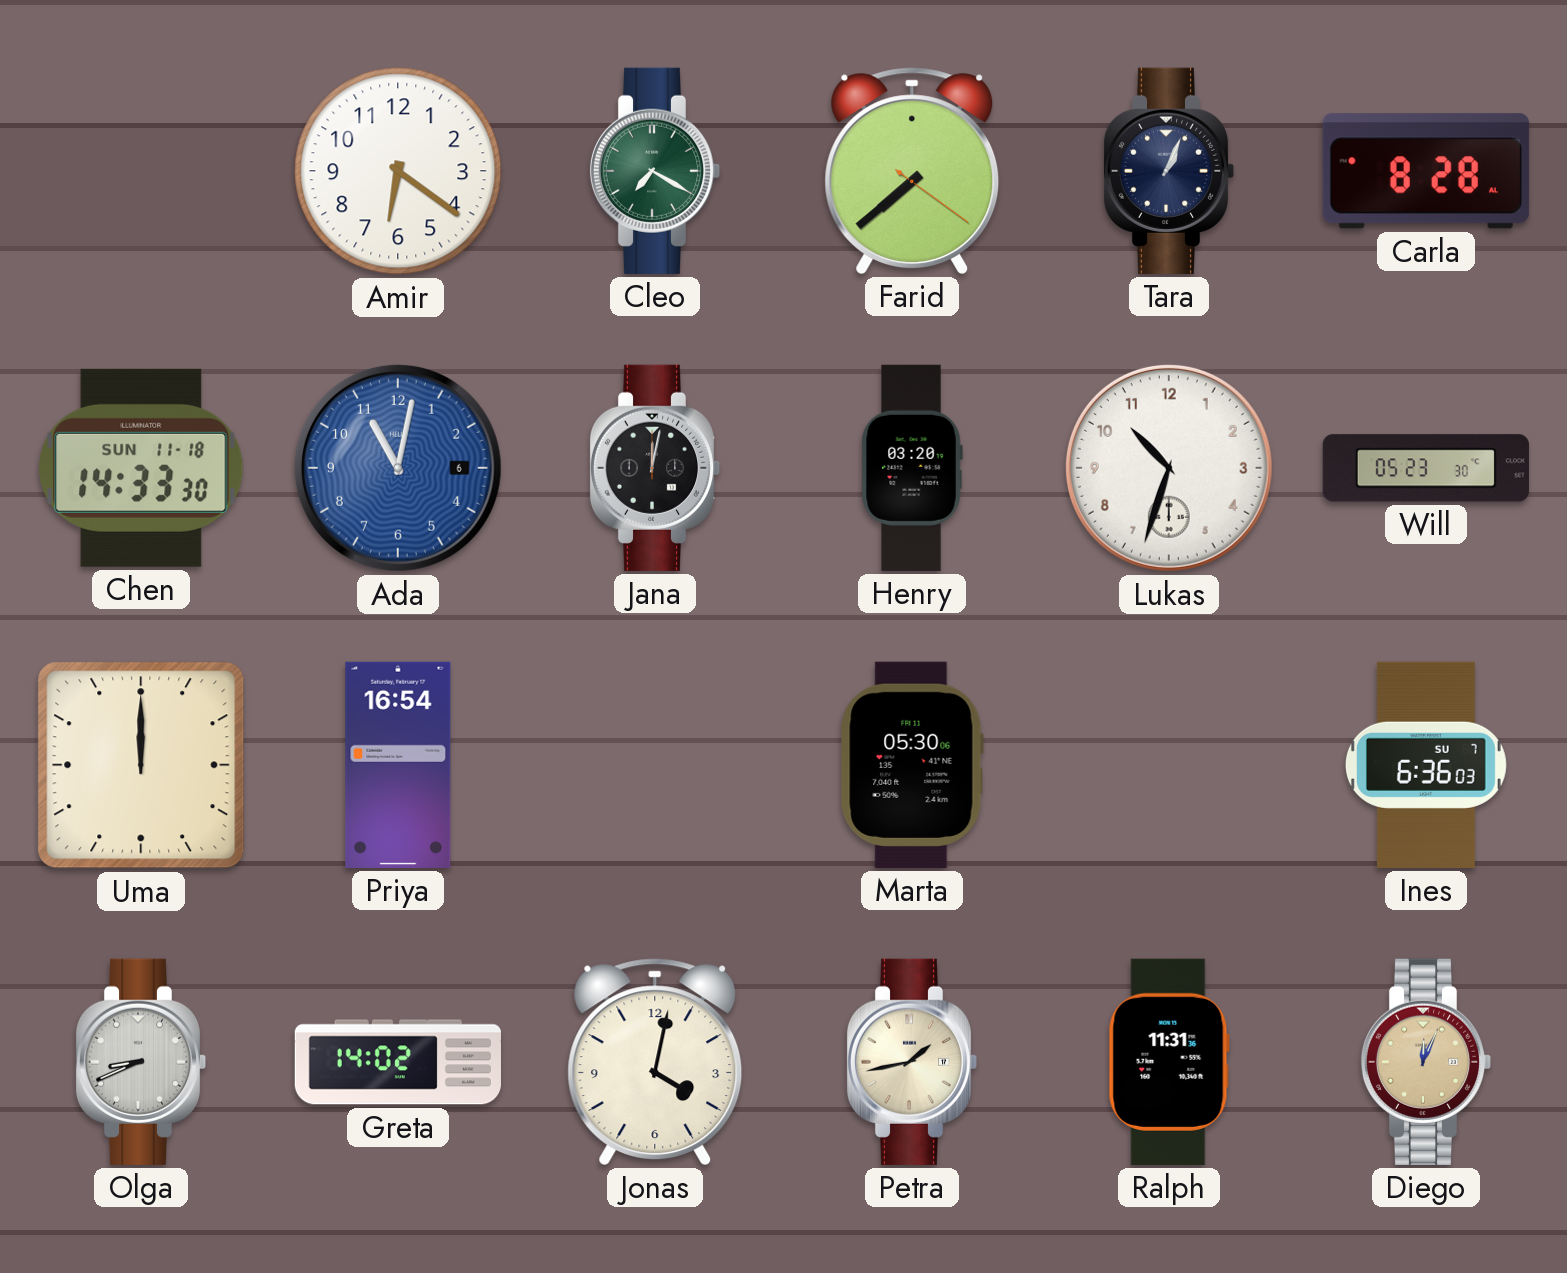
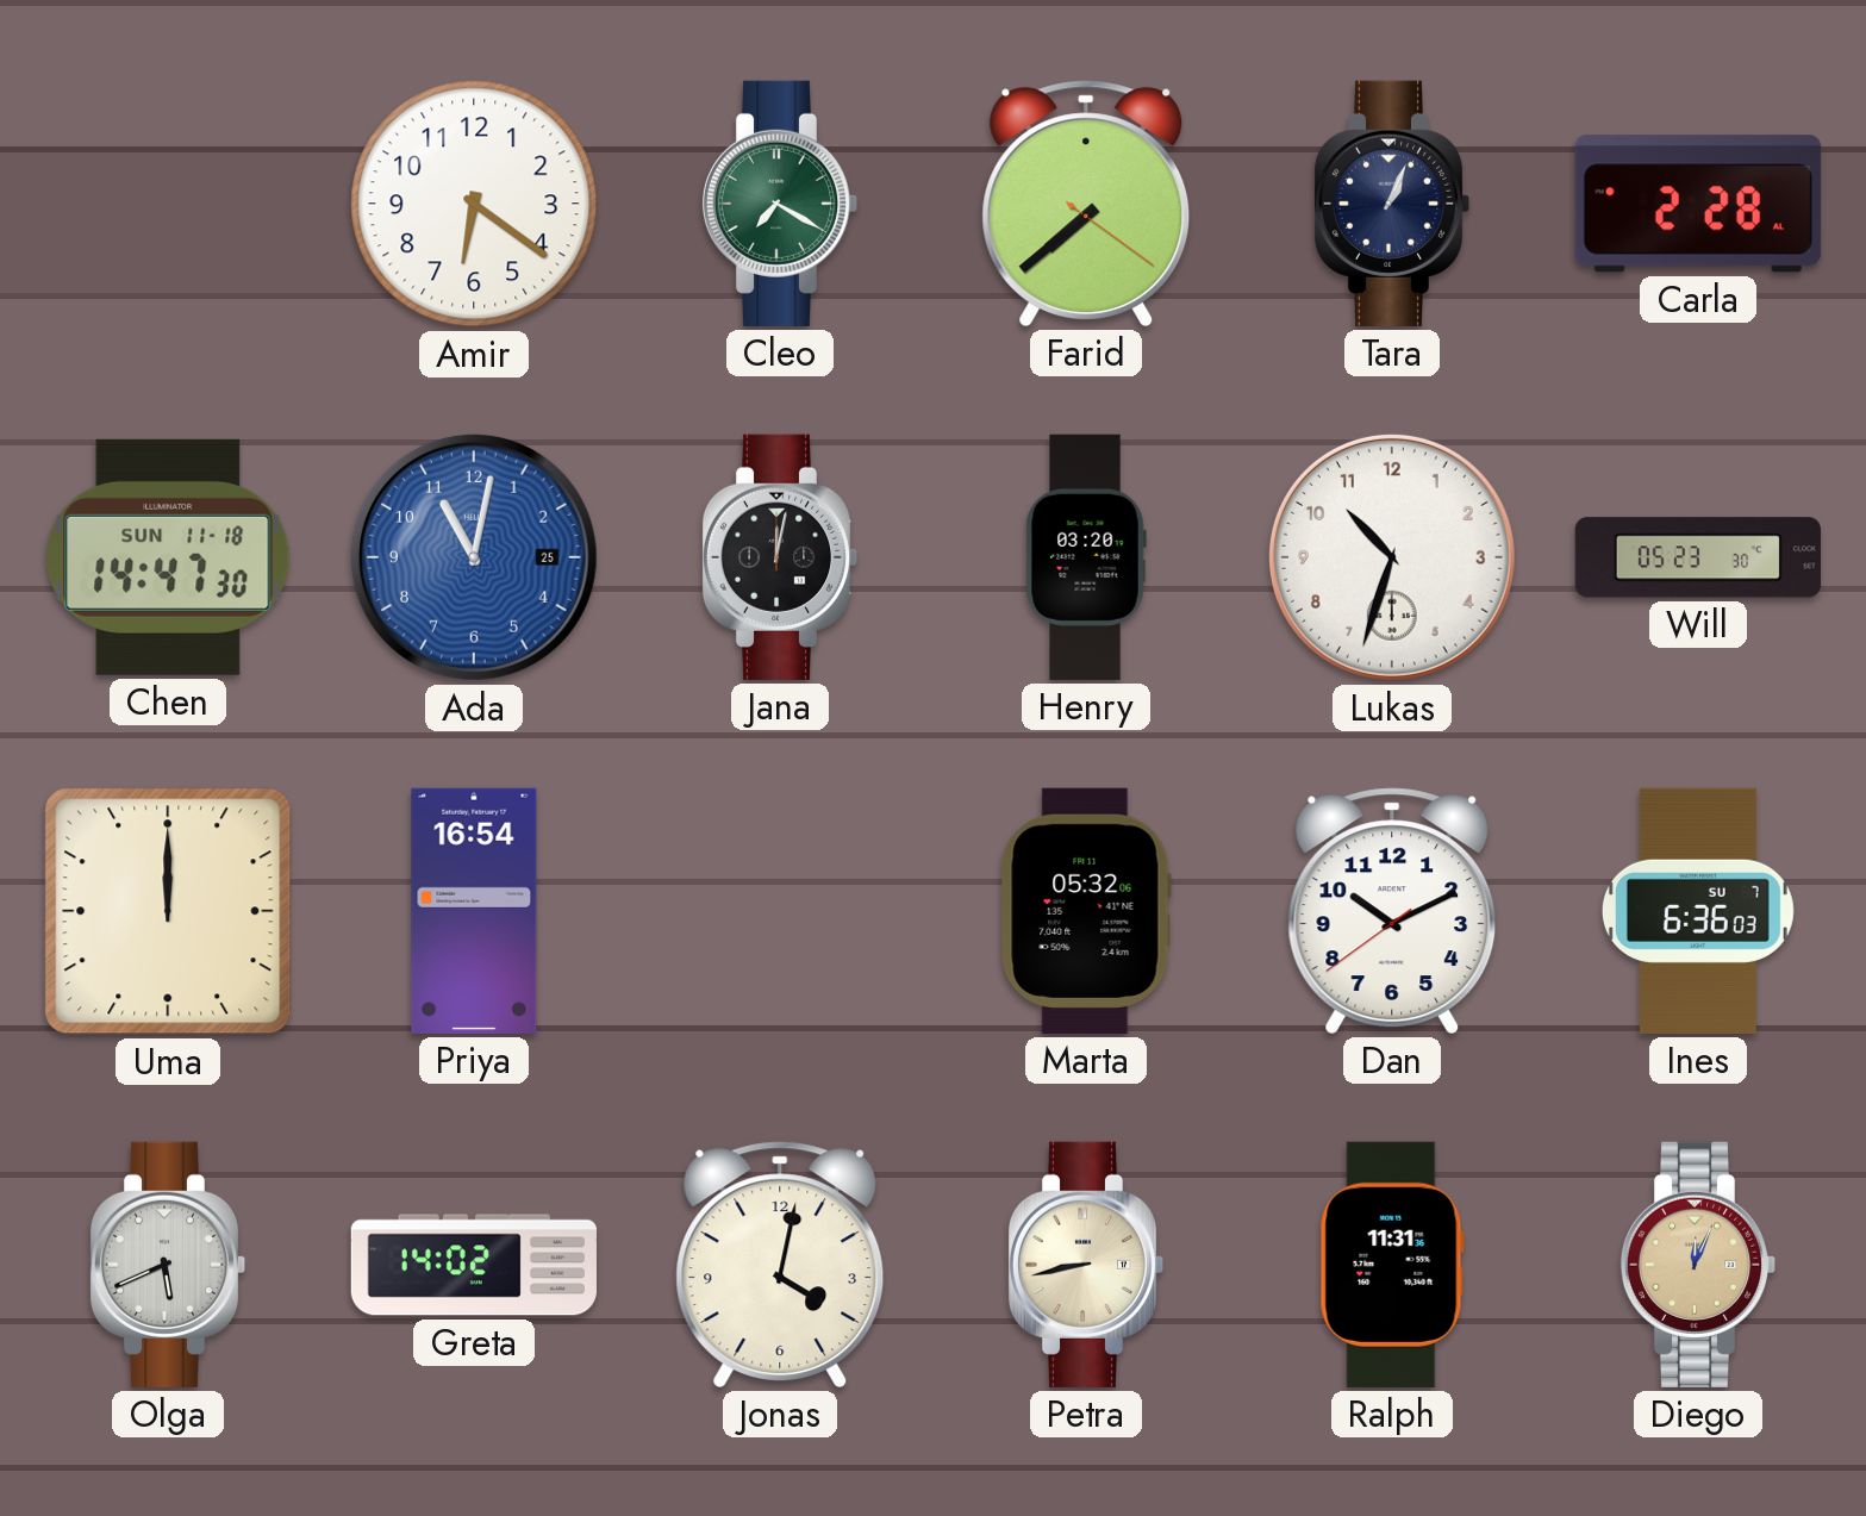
Carla: 8:28 -> 2:28
Chen: 14:33 -> 14:47
Ada date: 6 -> 25
Marta: 05:30 -> 05:32
Dan: none -> 10:10
Olga: 8:41 -> 5:41
Petra: 1:43 -> 8:43
